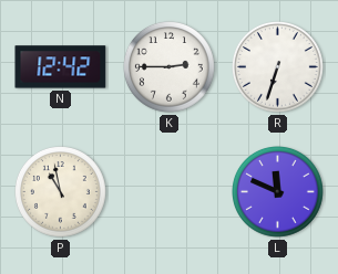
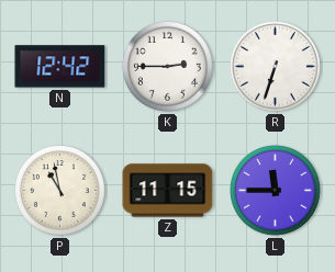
Z: none -> 11:15
L: 11:49 -> 11:45
